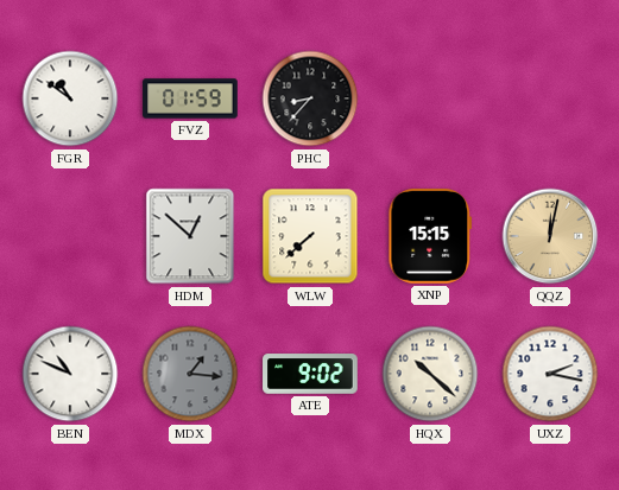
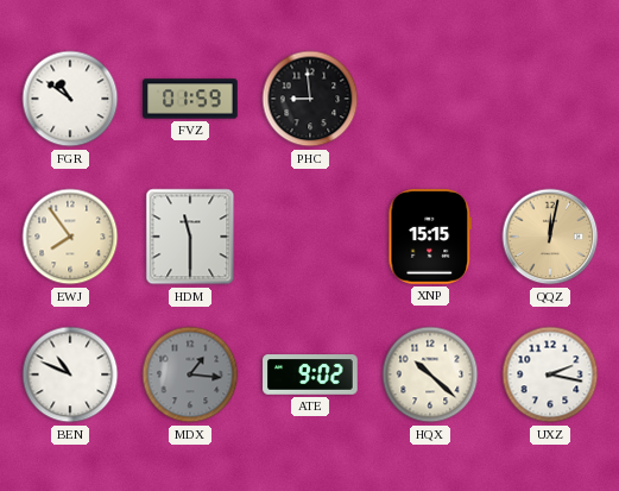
PHC: 8:37 -> 8:59
EWJ: none -> 7:54
HDM: 12:52 -> 11:30
WLW: 7:38 -> none
